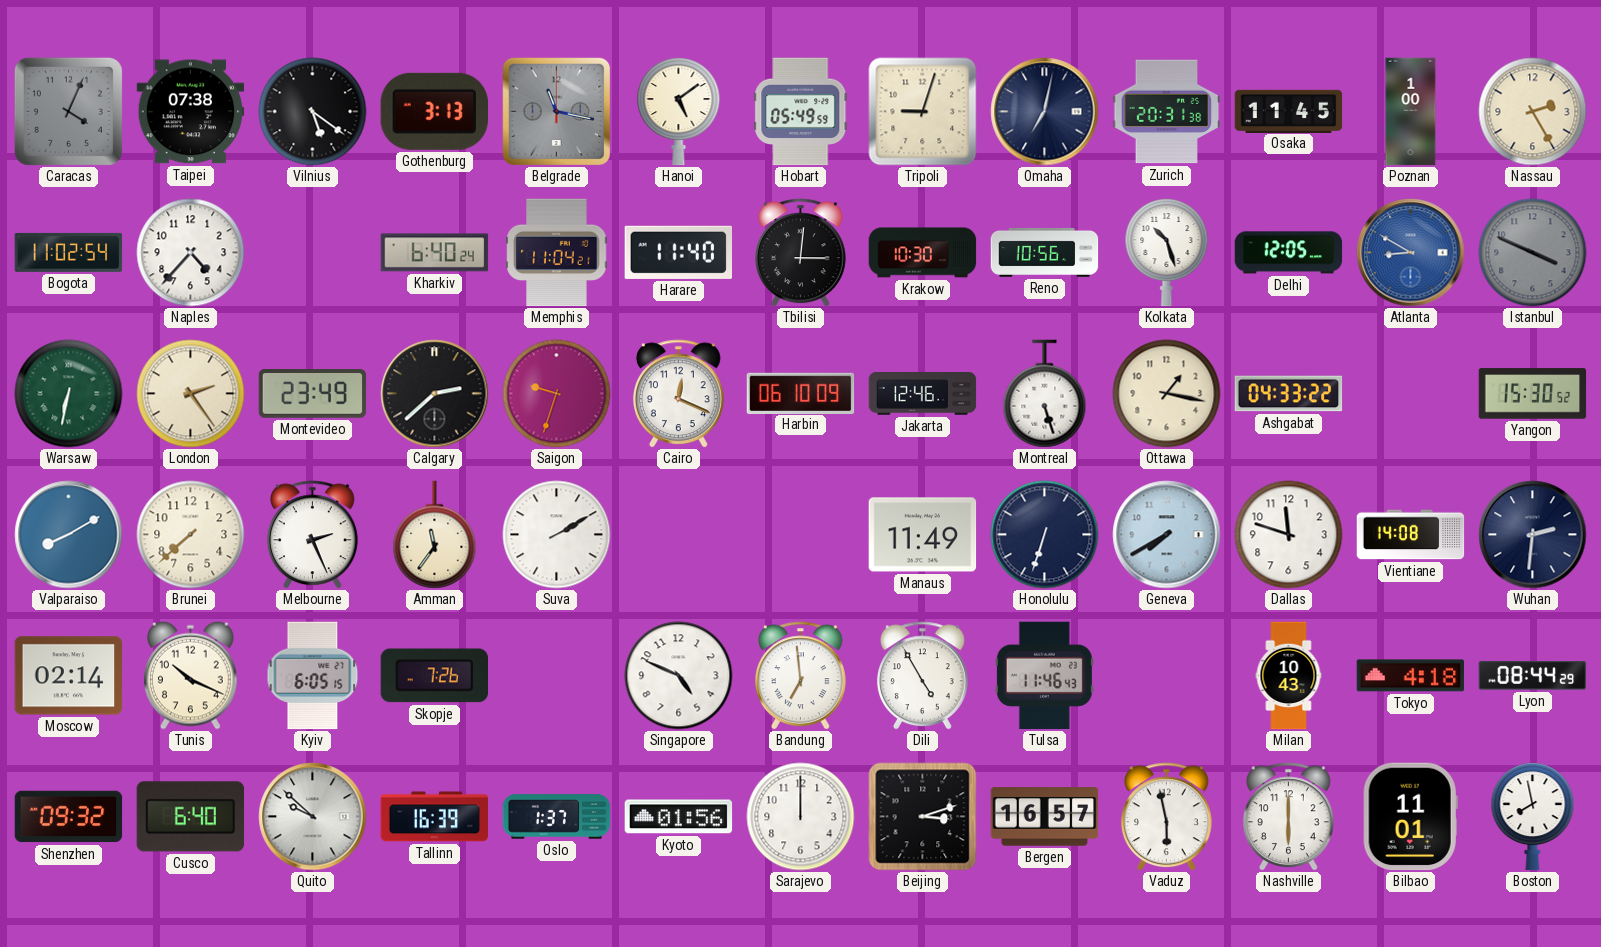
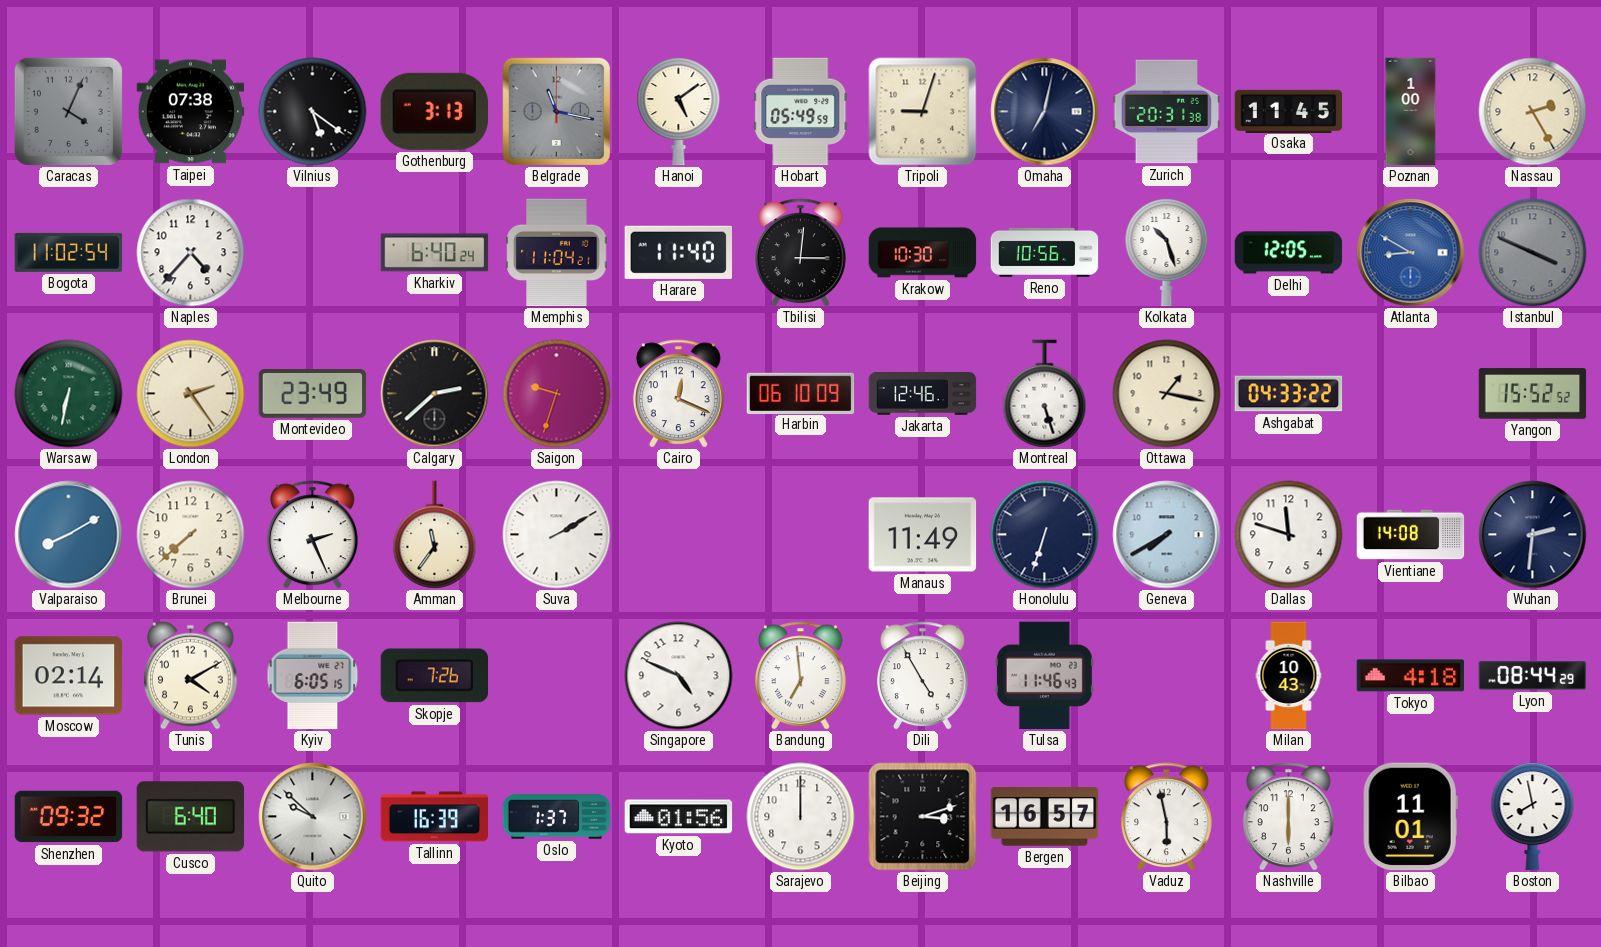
Yangon: 15:30 -> 15:52
Tunis: 10:19 -> 4:10
